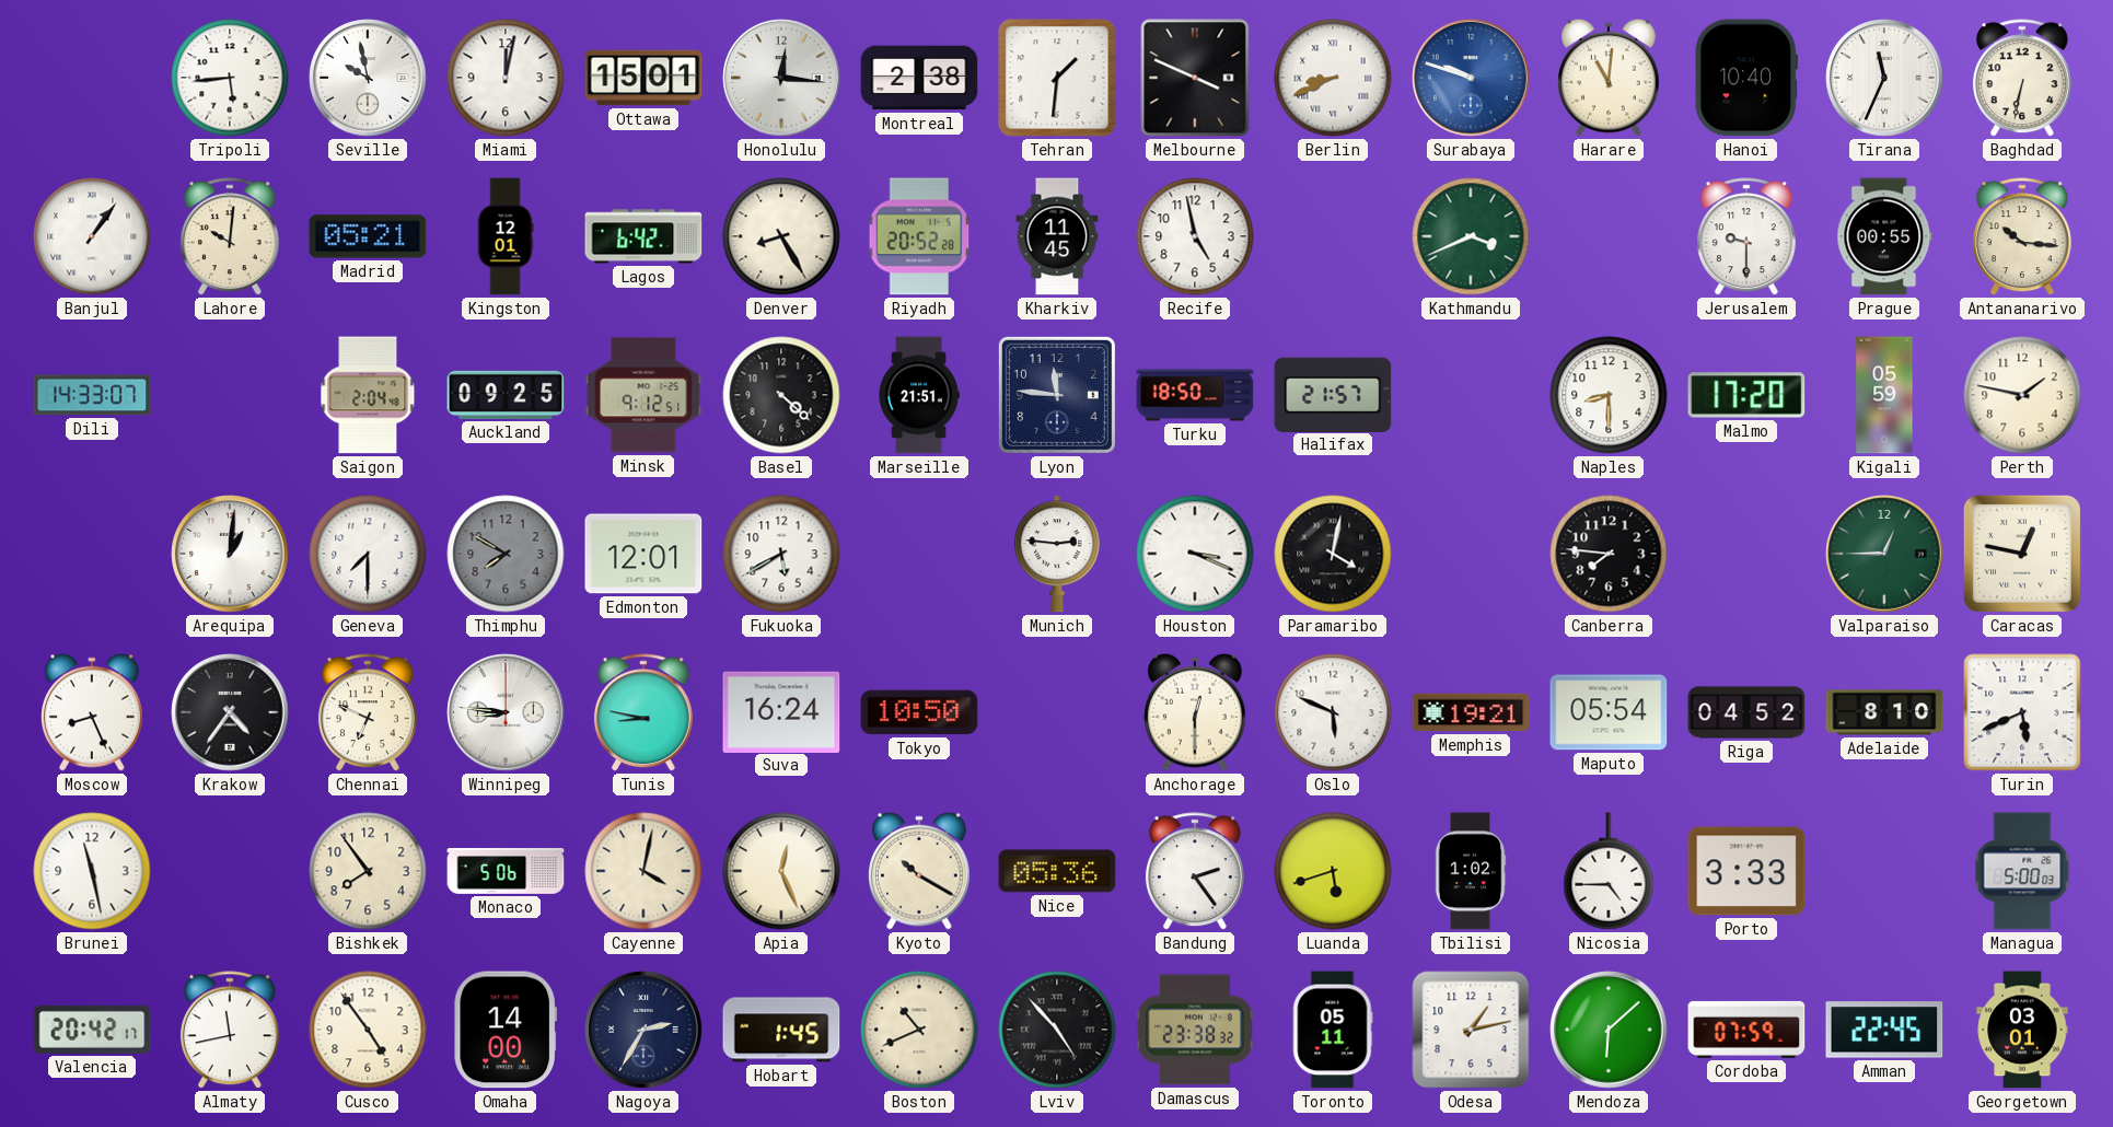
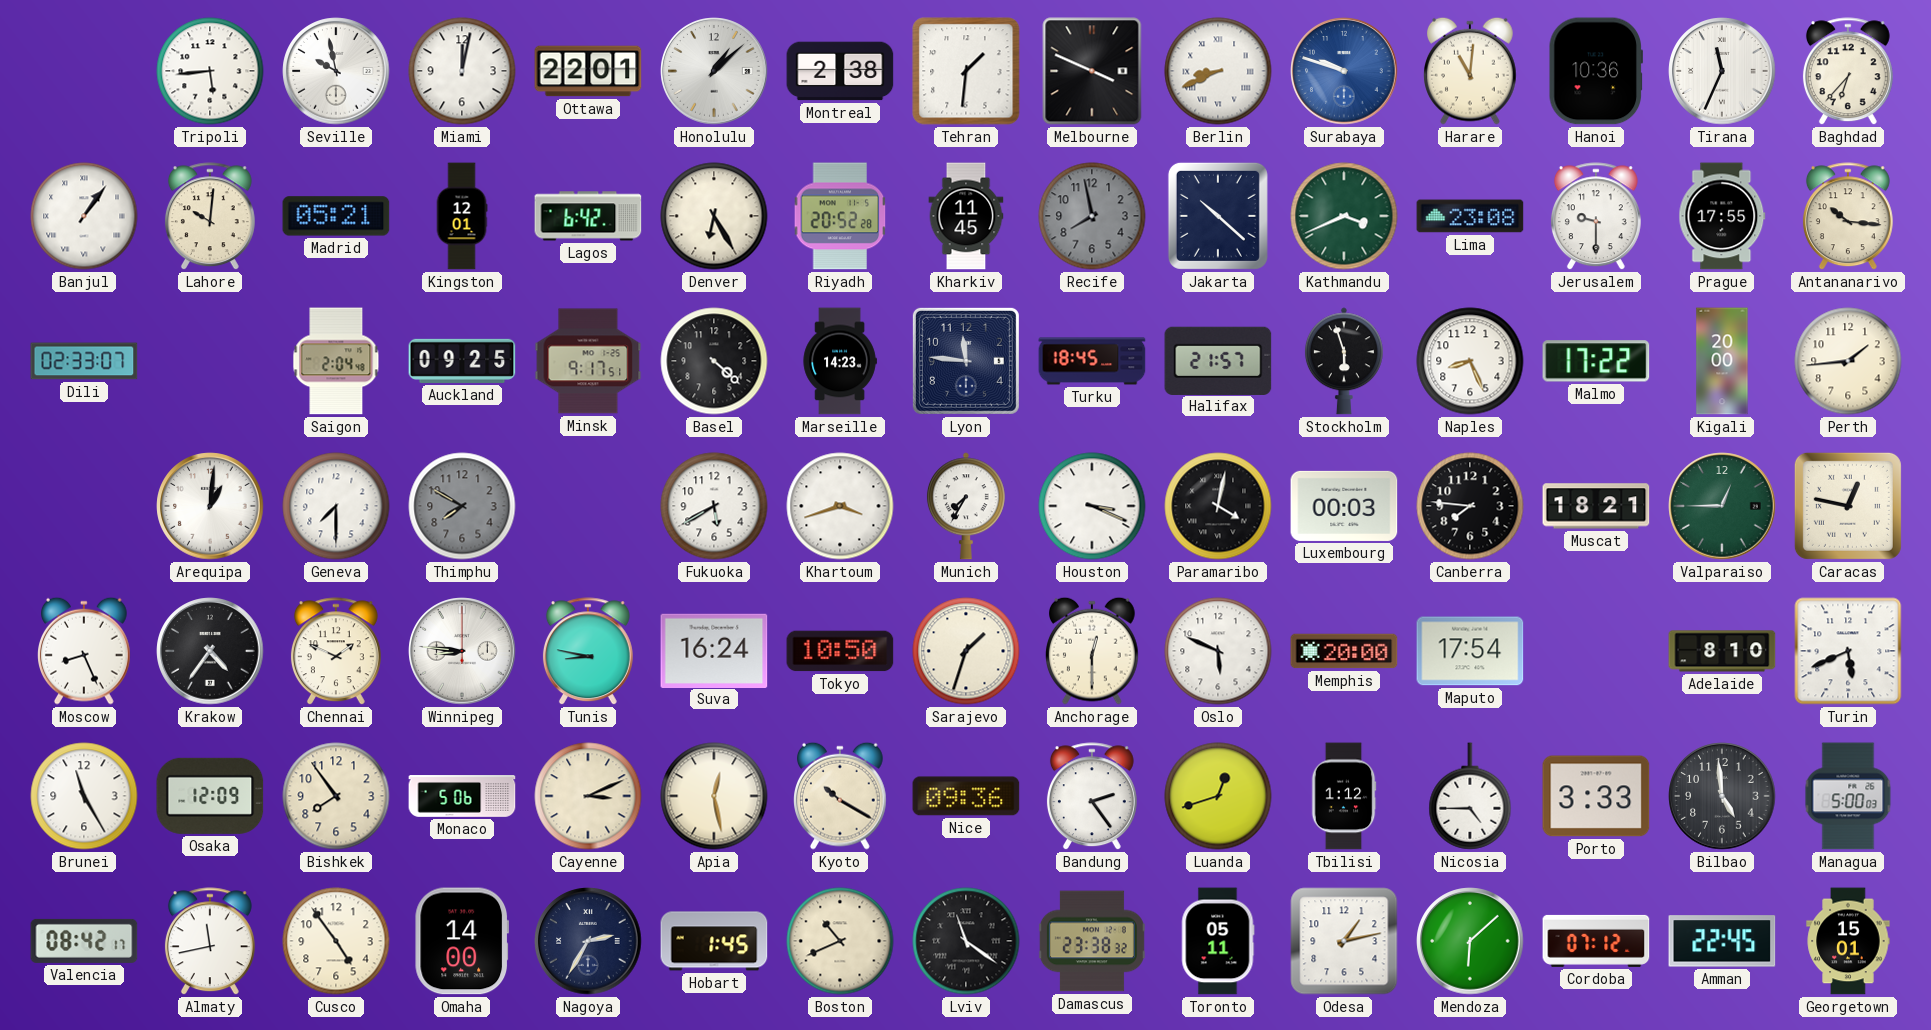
Ottawa: 15:01 -> 22:01
Honolulu: 12:16 -> 1:08
Hanoi: 10:40 -> 10:36
Baghdad: 6:32 -> 6:37
Denver: 8:25 -> 6:25
Recife: 4:58 -> 7:58
Recife dial: white -> grey
Jakarta: none -> 10:22
Lima: none -> 23:08
Prague: 00:55 -> 17:55
Dili: 14:33 -> 02:33
Minsk: 9:12 -> 9:17
Marseille: 21:51 -> 14:23
Turku: 18:50 -> 18:45
Stockholm: none -> 5:57
Naples: 8:30 -> 8:26
Malmo: 17:20 -> 17:22
Kigali: 05:59 -> 20:00
Perth: 1:47 -> 1:44
Edmonton: 12:01 -> none
Khartoum: none -> 3:42
Munich: 2:46 -> 7:35
Luxembourg: none -> 00:03
Muscat: none -> 18:21
Chennai: 6:49 -> 1:49
Sarajevo: none -> 1:33
Memphis: 19:21 -> 20:00
Maputo: 05:54 -> 17:54
Riga: 04:52 -> none
Brunei: 11:28 -> 11:25
Osaka: none -> 12:09
Cayenne: 4:02 -> 3:11
Apia: 12:26 -> 12:28
Nice: 05:36 -> 09:36
Luanda: 5:42 -> 12:42
Tbilisi: 1:02 -> 1:12
Bilbao: none -> 4:59
Valencia: 20:42 -> 08:42
Lviv: 4:53 -> 11:21
Cordoba: 07:59 -> 07:12
Georgetown: 03:01 -> 15:01
